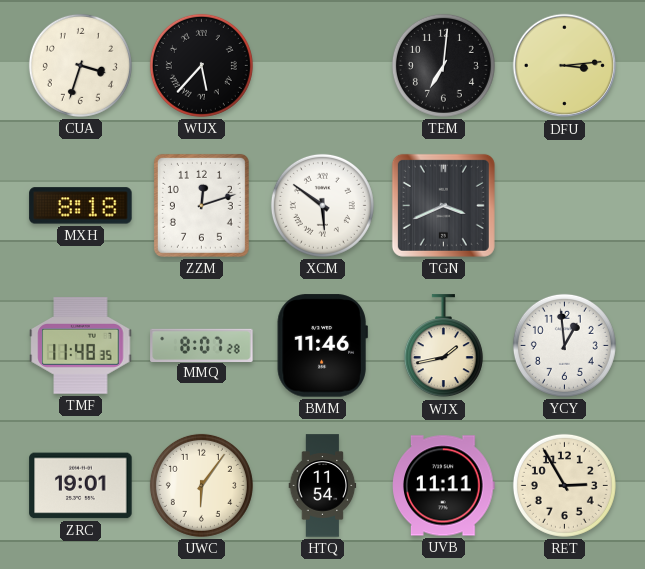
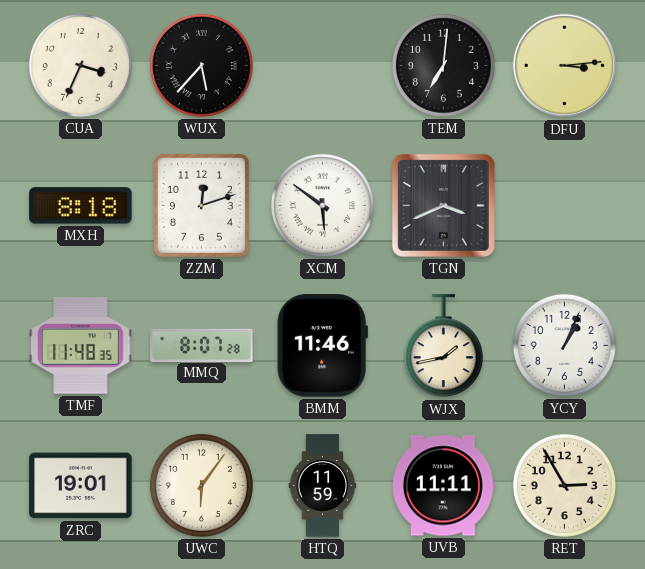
CUA: 3:33 -> 3:34
YCY: 12:59 -> 1:04
HTQ: 11:54 -> 11:59
